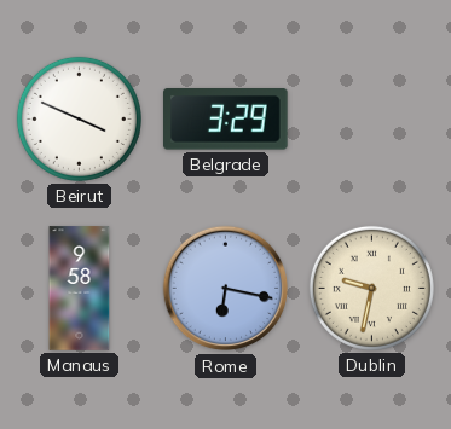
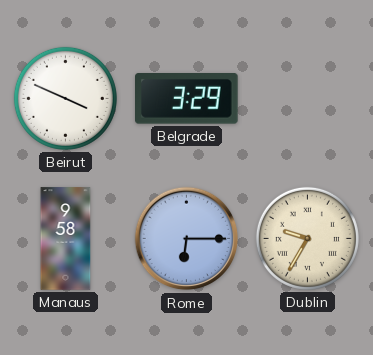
Rome: 6:17 -> 6:15
Dublin: 9:32 -> 9:35
